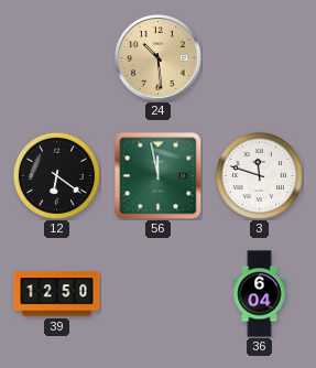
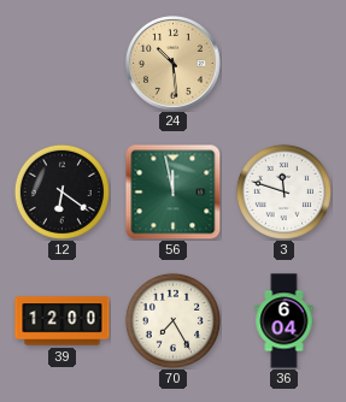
39: 12:50 -> 12:00
70: none -> 7:25
